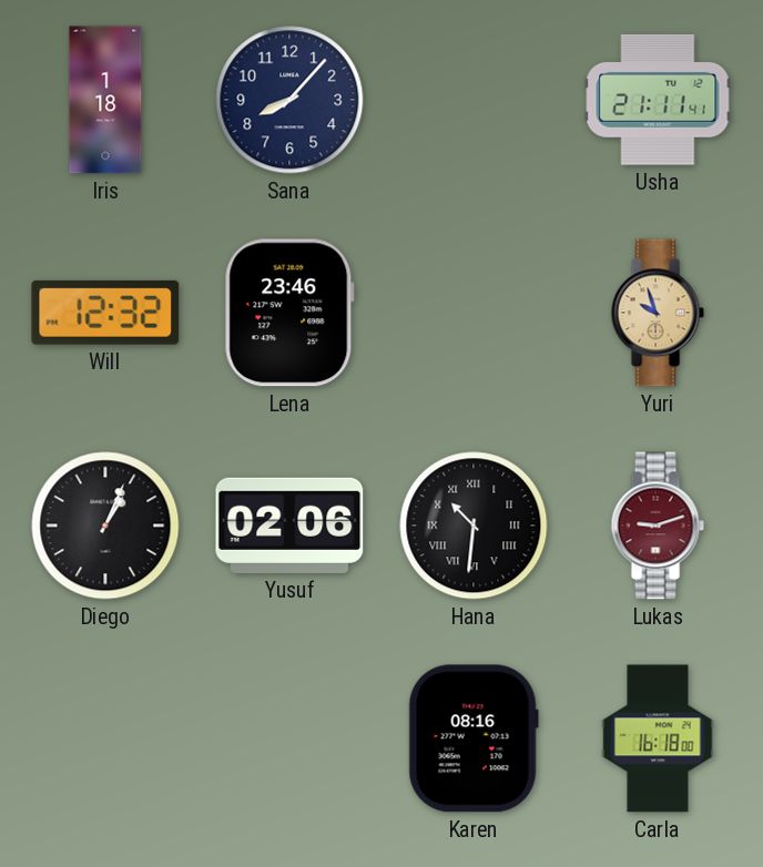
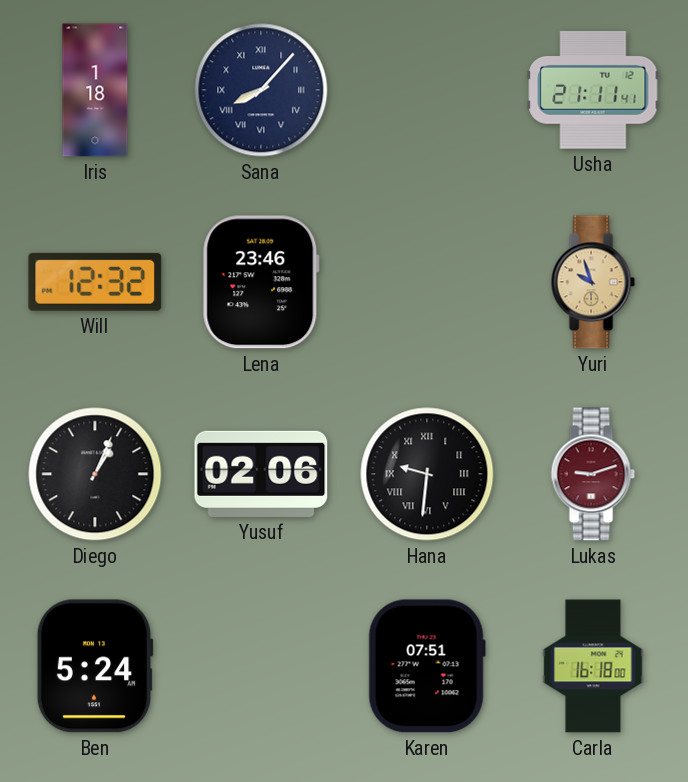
Sana numerals: Arabic -> Roman
Hana: 10:31 -> 9:31
Ben: none -> 5:24
Karen: 08:16 -> 07:51
